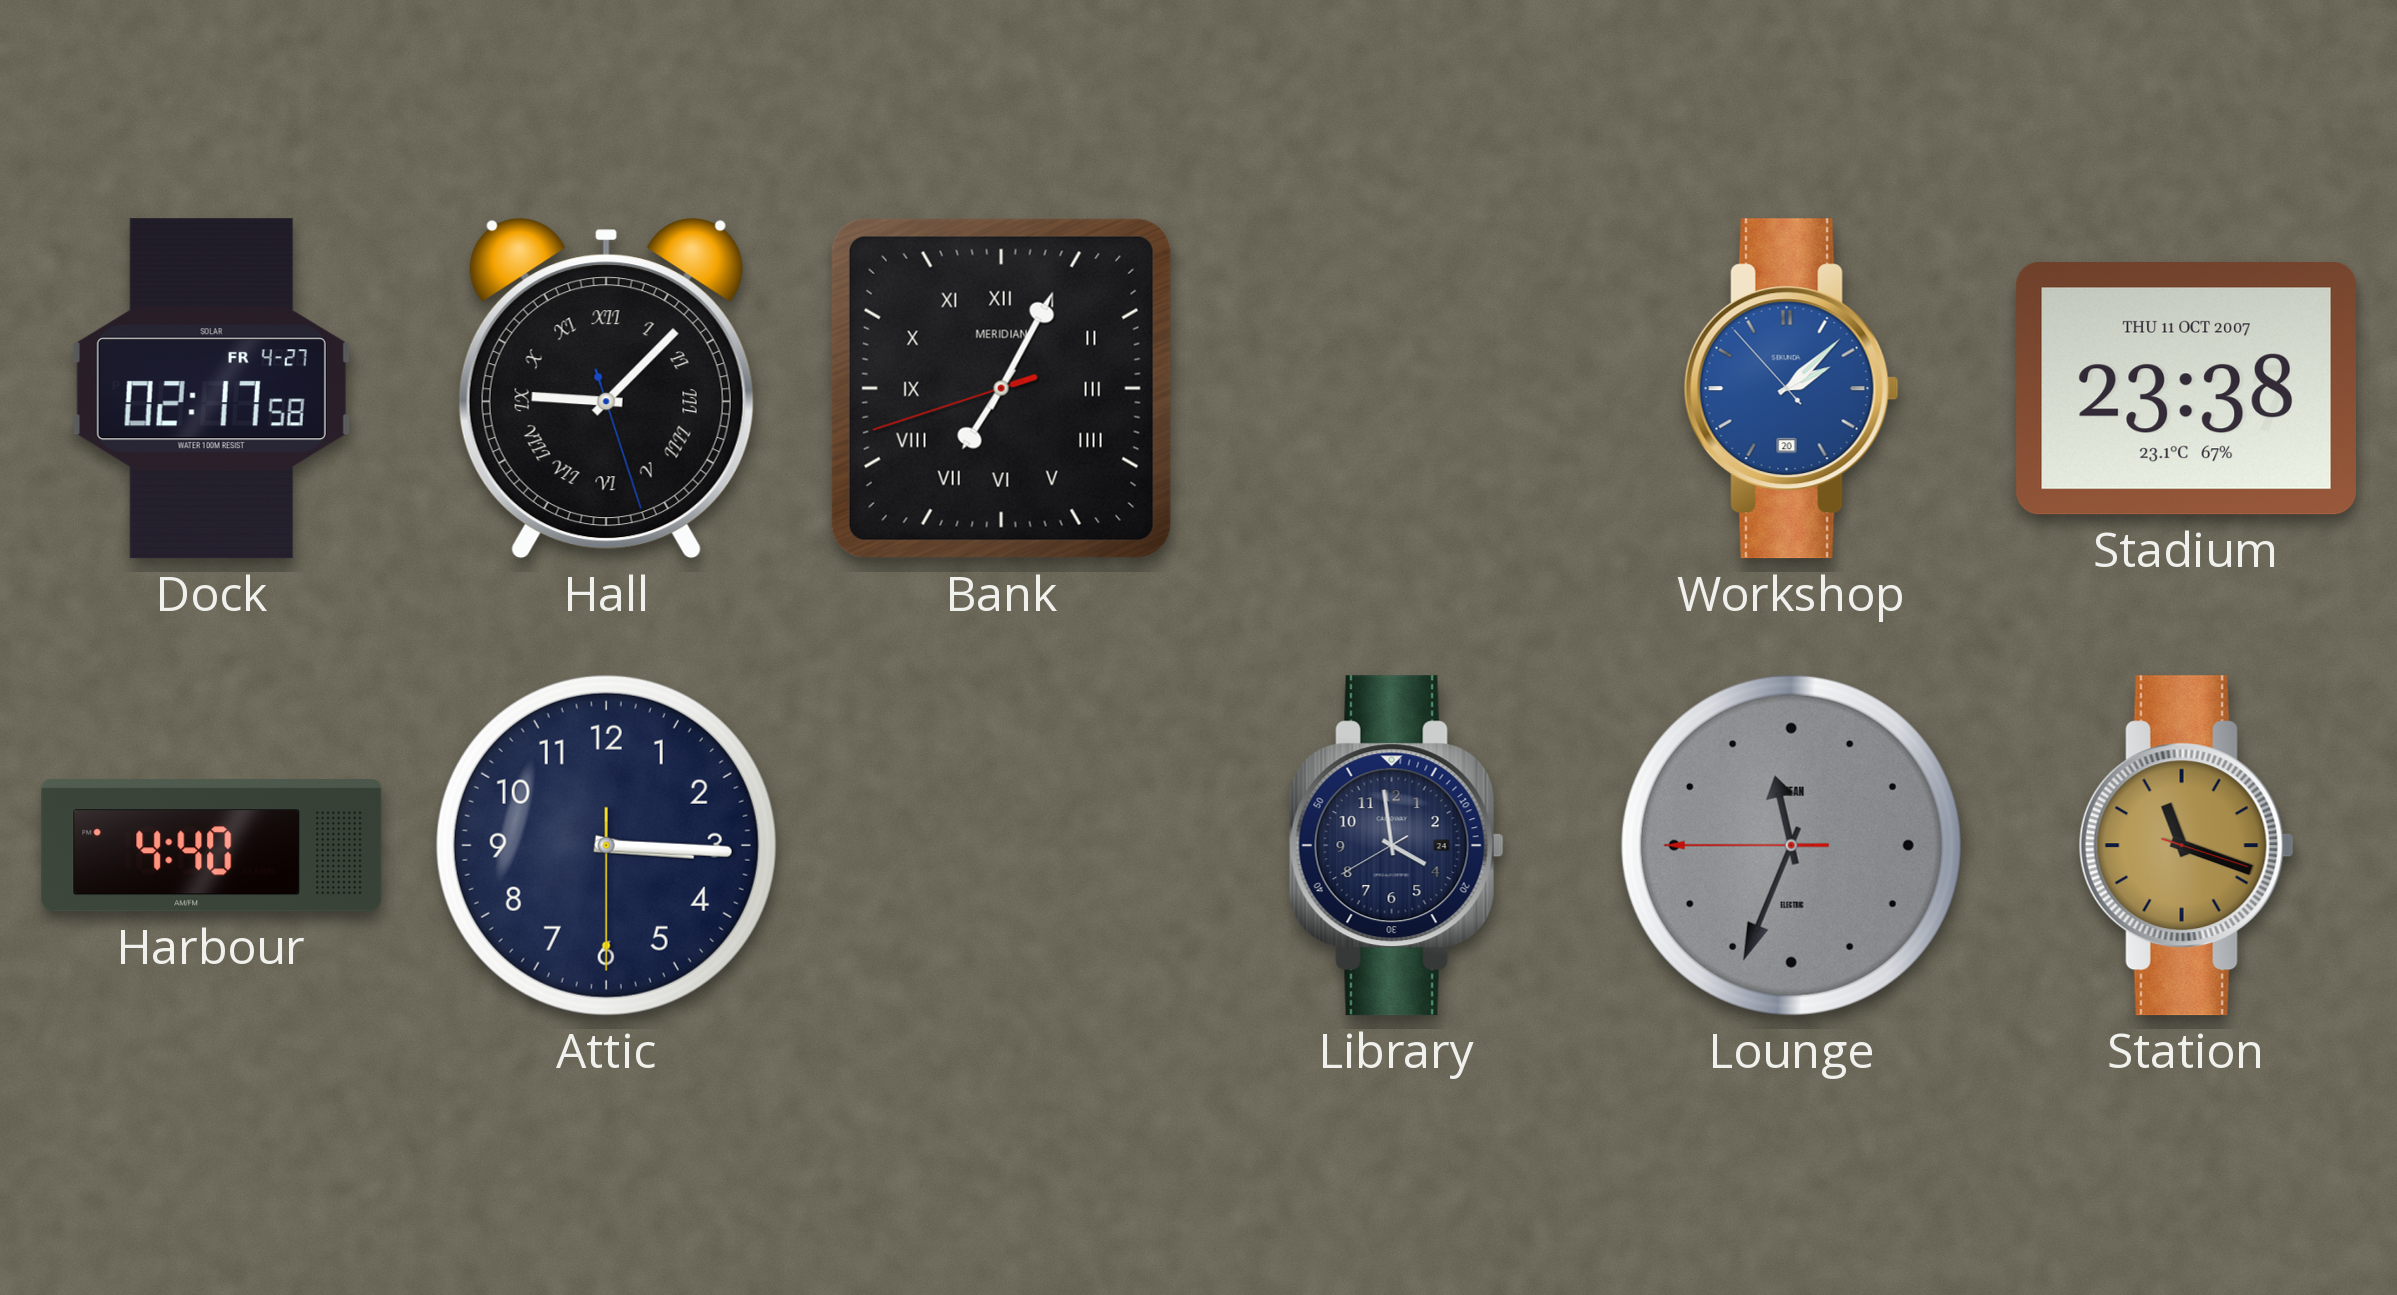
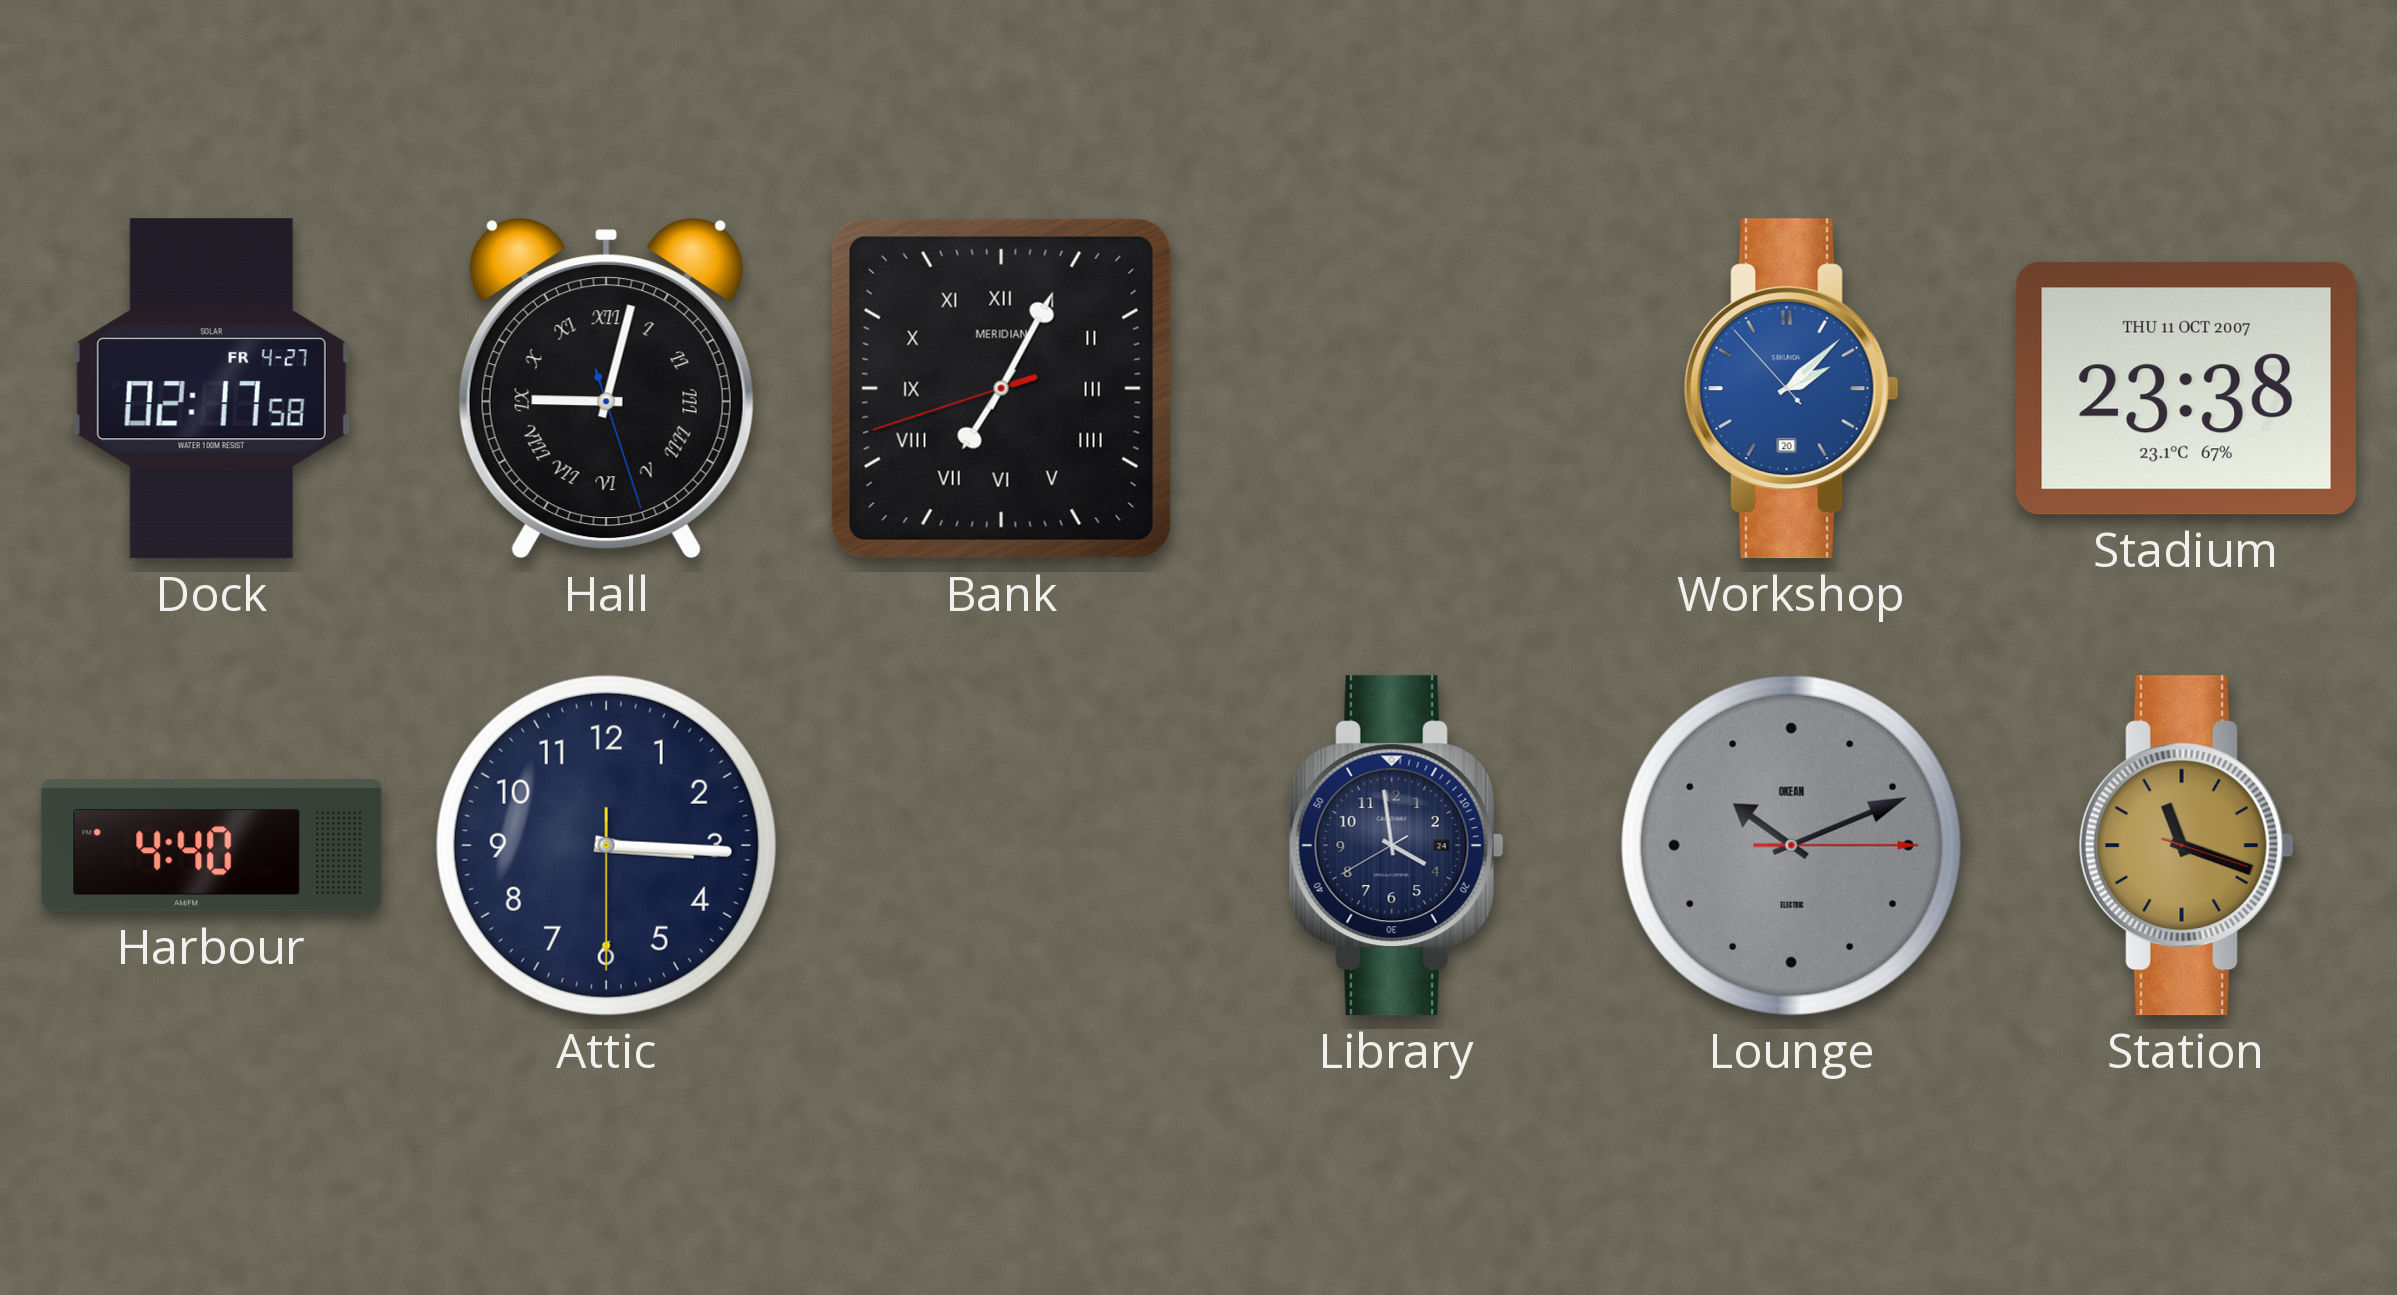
Hall: 9:07 -> 9:02
Lounge: 11:33 -> 10:11
